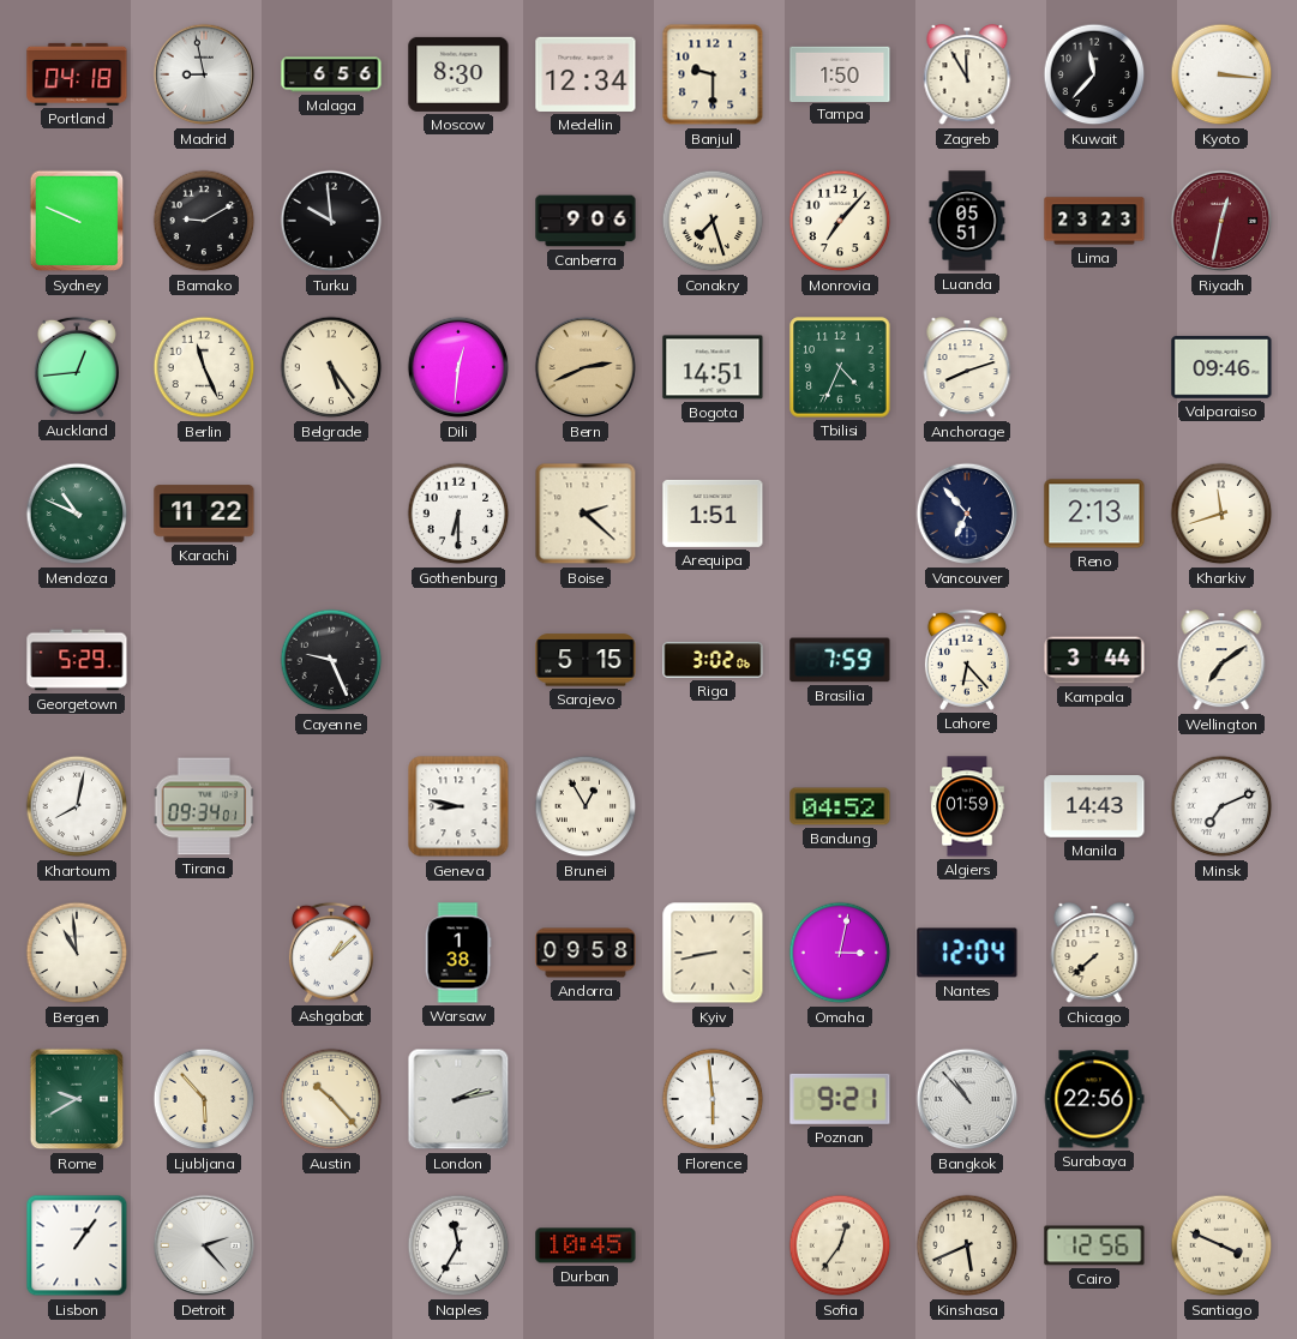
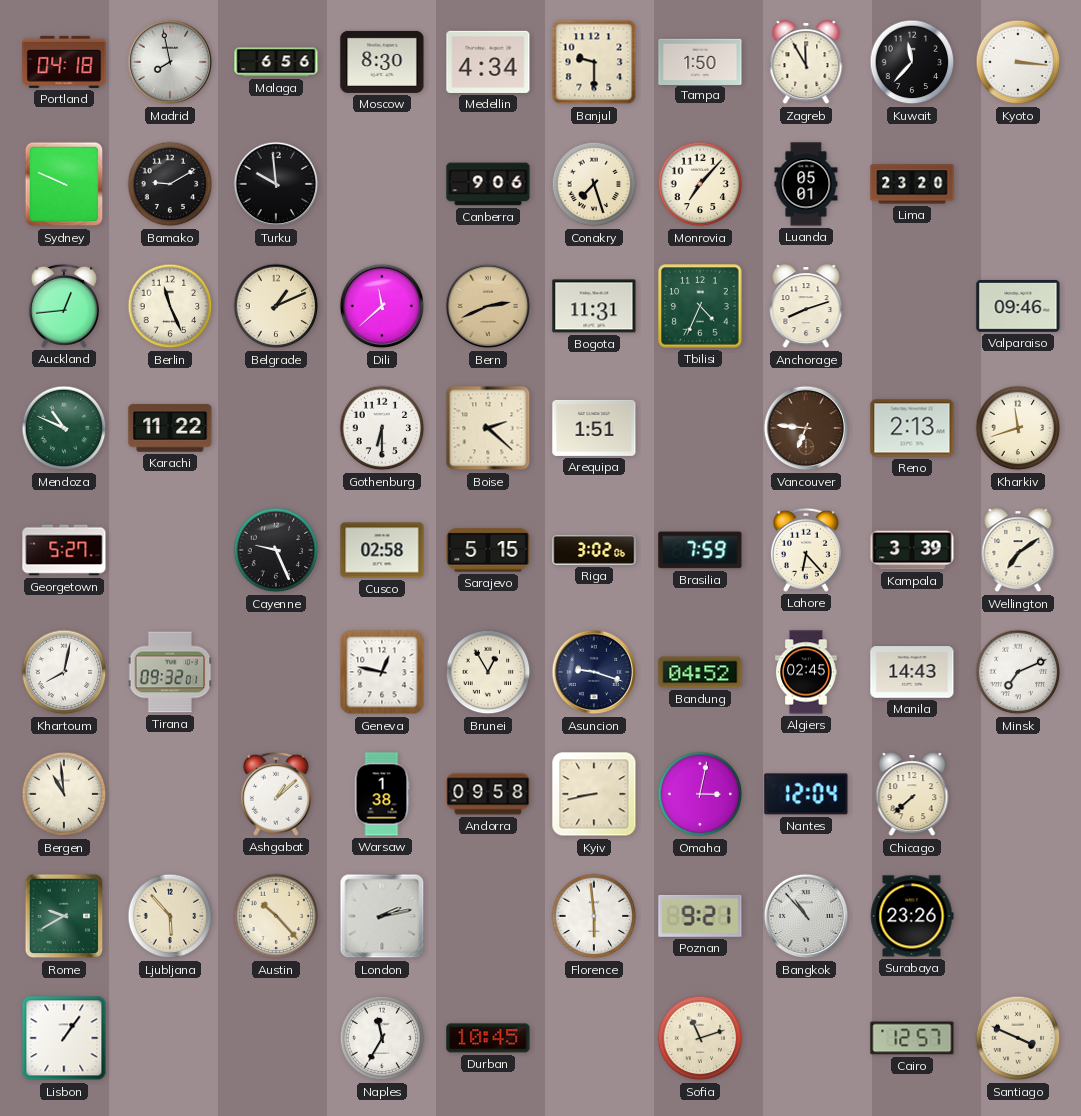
Madrid: 8:58 -> 7:58
Medellin: 12:34 -> 4:34
Luanda: 05:51 -> 05:01
Lima: 23:23 -> 23:20
Riyadh: 12:32 -> none
Belgrade: 5:24 -> 1:11
Dili: 12:31 -> 11:38
Bogota: 14:51 -> 11:31
Vancouver: 6:53 -> 6:46
Vancouver dial: navy -> brown
Georgetown: 5:29 -> 5:27
Cusco: none -> 02:58
Kampala: 3:44 -> 3:39
Tirana: 09:34 -> 09:32
Geneva: 8:47 -> 12:47
Asuncion: none -> 9:18
Algiers: 01:59 -> 02:45
Surabaya: 22:56 -> 23:26
Detroit: 2:23 -> none
Sofia: 12:36 -> 11:12
Kinshasa: 5:41 -> none
Cairo: 12:56 -> 12:57
